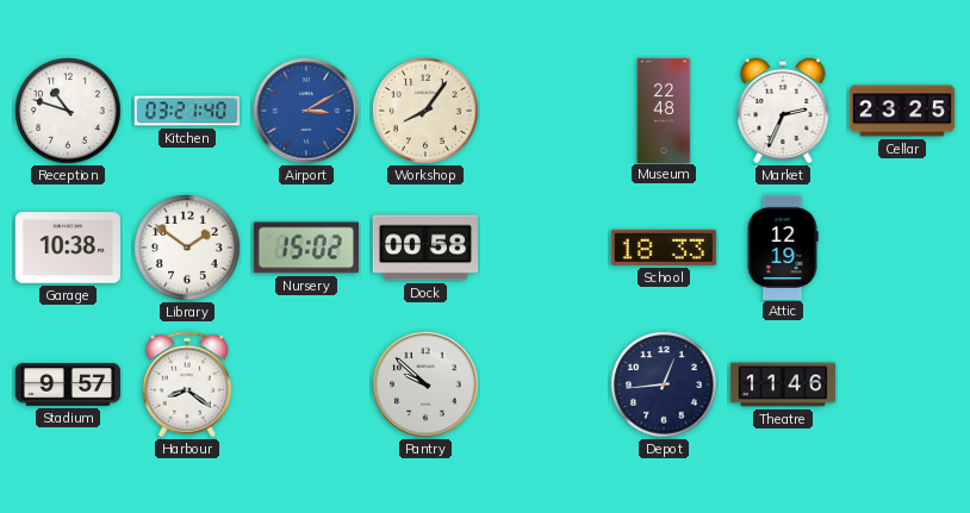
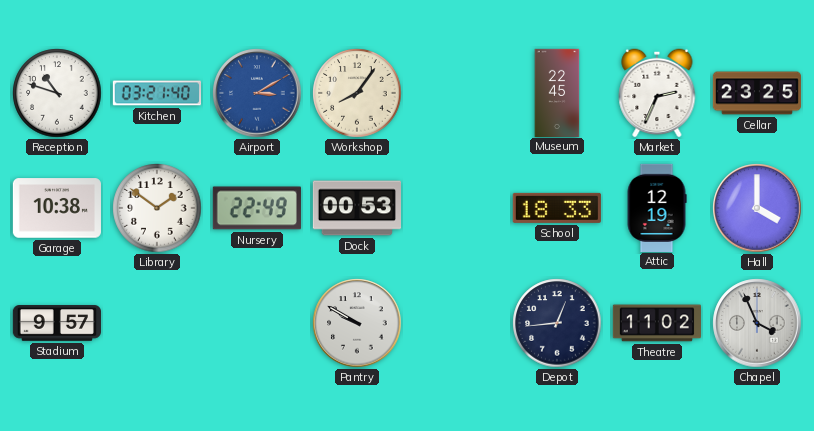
Museum: 22:48 -> 22:45
Nursery: 15:02 -> 22:49
Dock: 00:58 -> 00:53
Hall: none -> 4:00
Harbour: 8:21 -> none
Pantry: 9:52 -> 9:50
Theatre: 11:46 -> 11:02
Chapel: none -> 3:56
